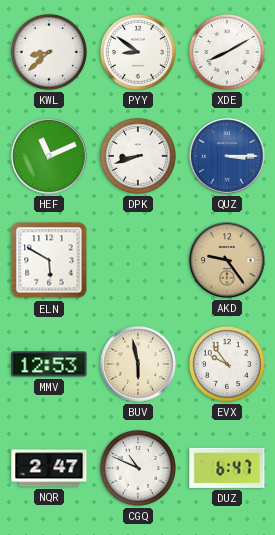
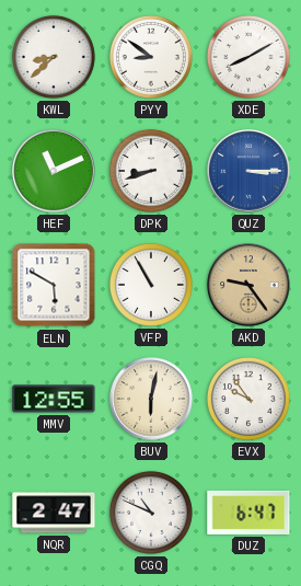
VFP: none -> 10:55
MMV: 12:53 -> 12:55
BUV: 5:58 -> 6:02
